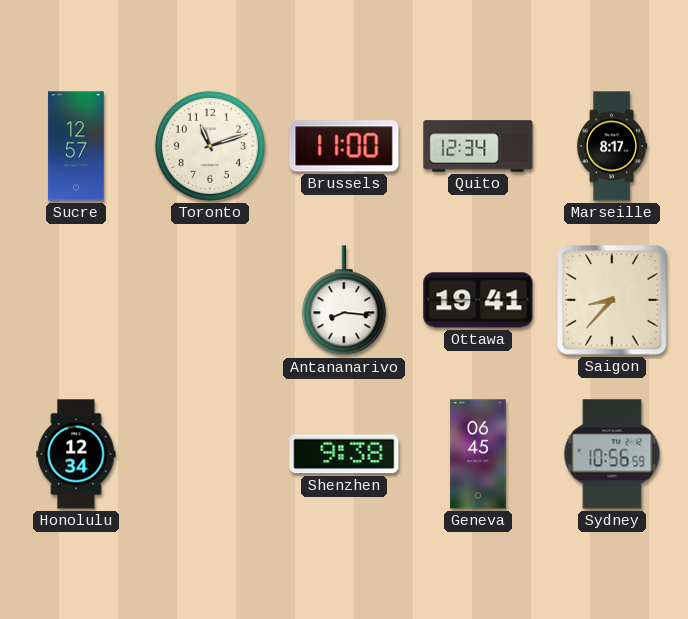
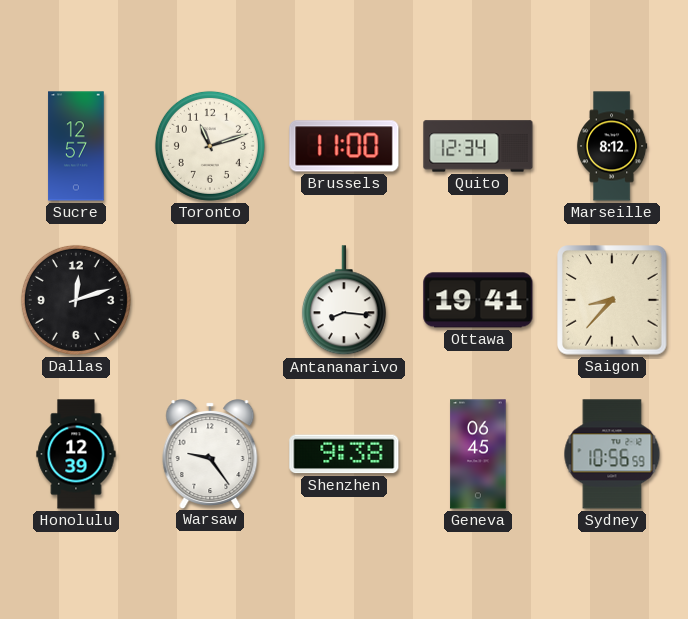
Marseille: 8:17 -> 8:12
Dallas: none -> 12:12
Honolulu: 12:34 -> 12:39
Warsaw: none -> 9:24
